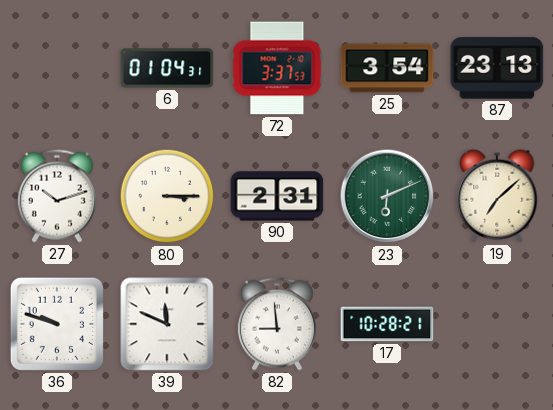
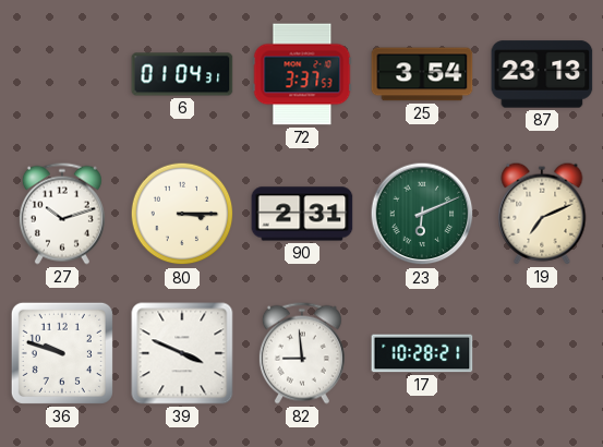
19: 7:08 -> 7:11
39: 11:49 -> 3:49
